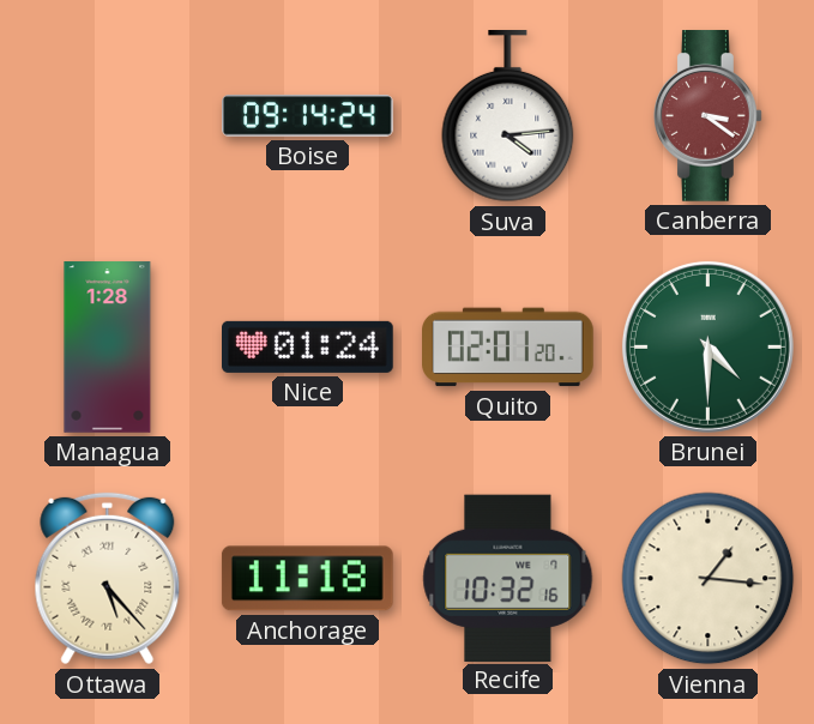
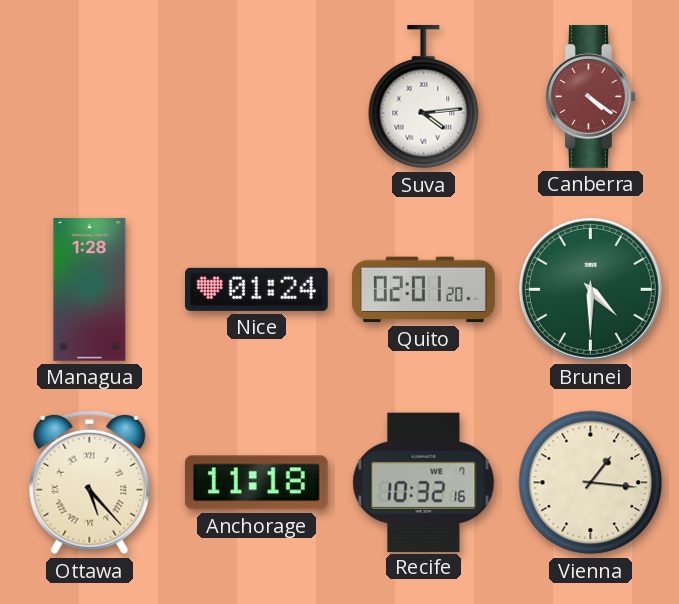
Boise: 09:14 -> none
Canberra: 3:21 -> 4:21
